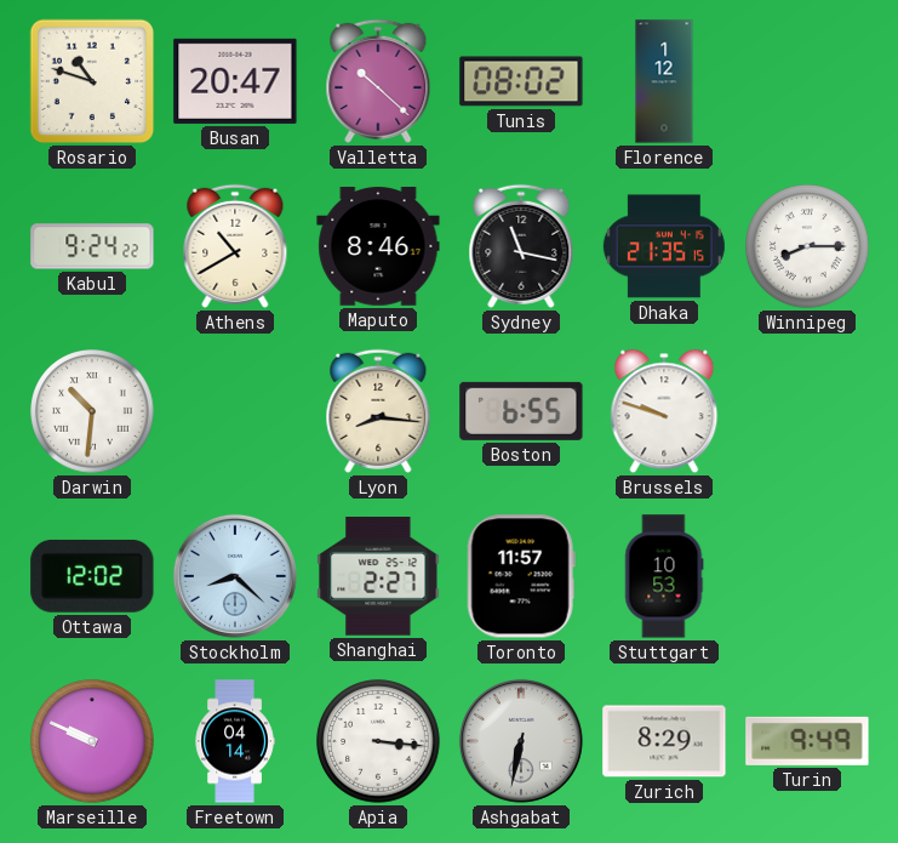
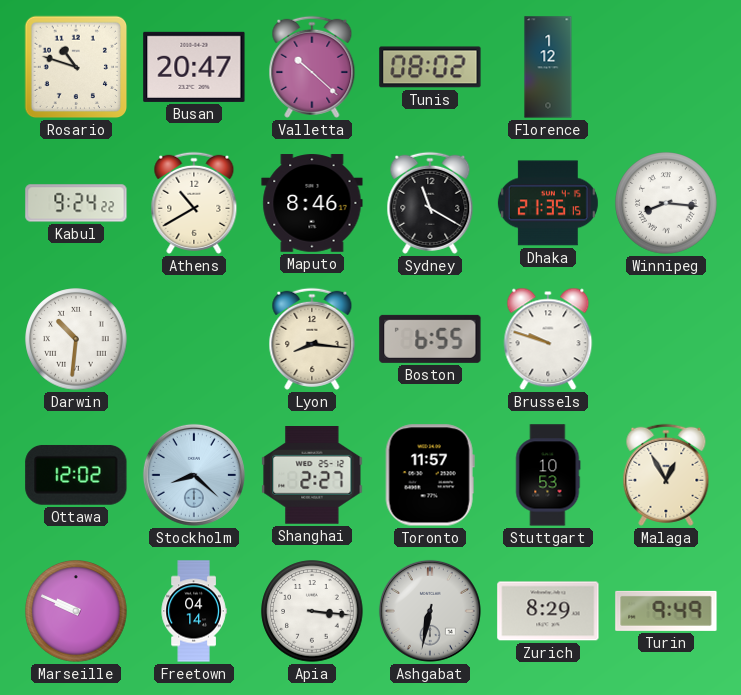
Sydney: 11:17 -> 11:20
Winnipeg: 8:15 -> 8:16
Malaga: none -> 12:55
